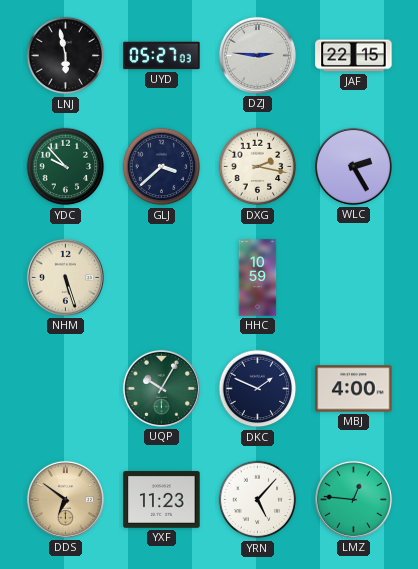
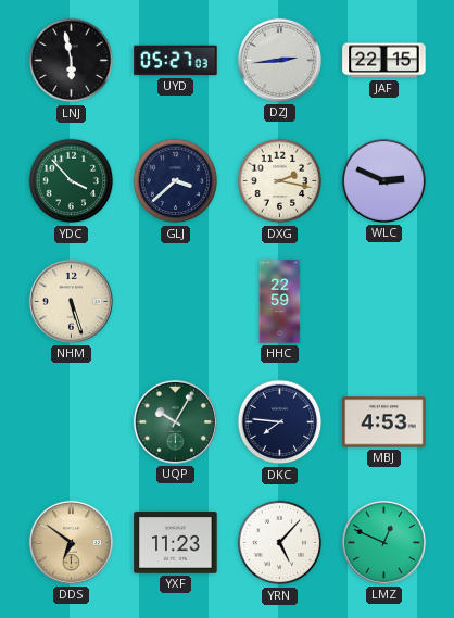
DZJ: 2:46 -> 2:44
YDC: 9:53 -> 3:53
WLC: 2:25 -> 2:49
HHC: 10:59 -> 22:59
DKC: 1:49 -> 7:46
MBJ: 4:00 -> 4:53
LMZ: 12:46 -> 12:49
